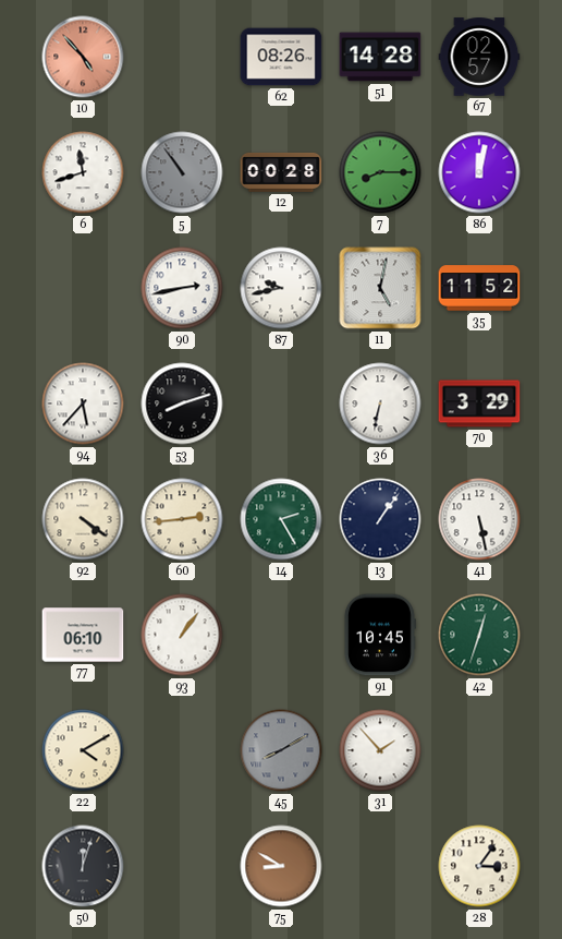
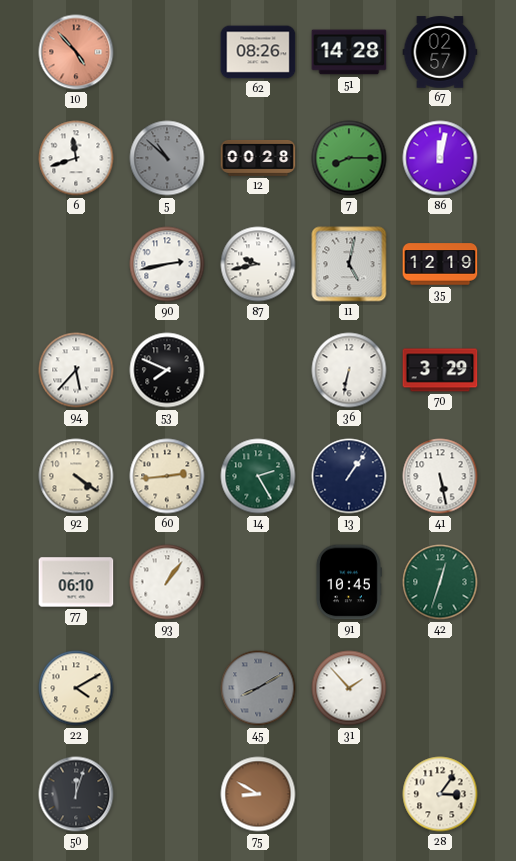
5: 10:54 -> 10:52
35: 11:52 -> 12:19
53: 8:12 -> 7:49
